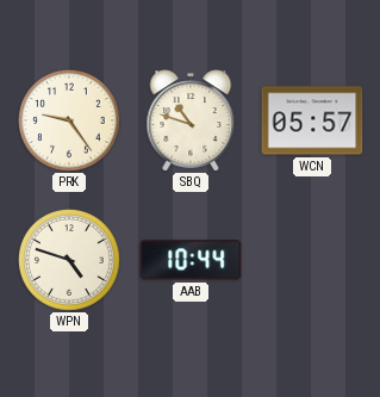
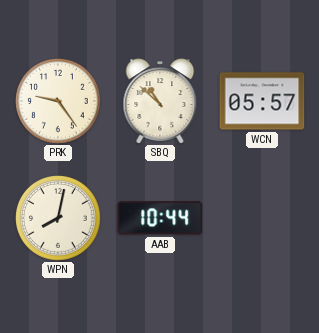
SBQ: 10:48 -> 10:52
WPN: 4:48 -> 8:02
